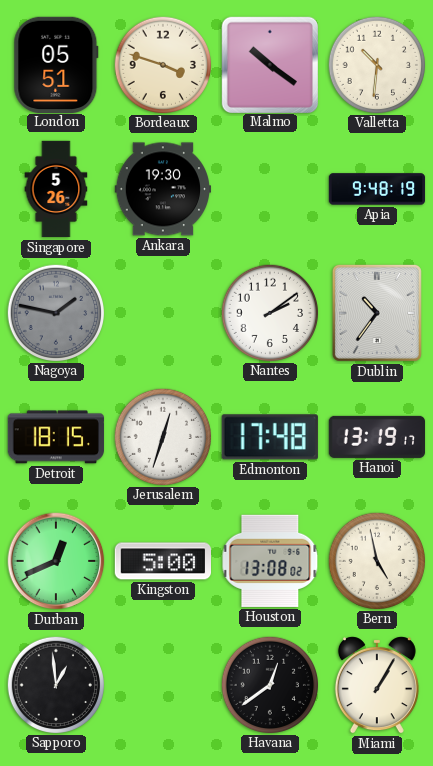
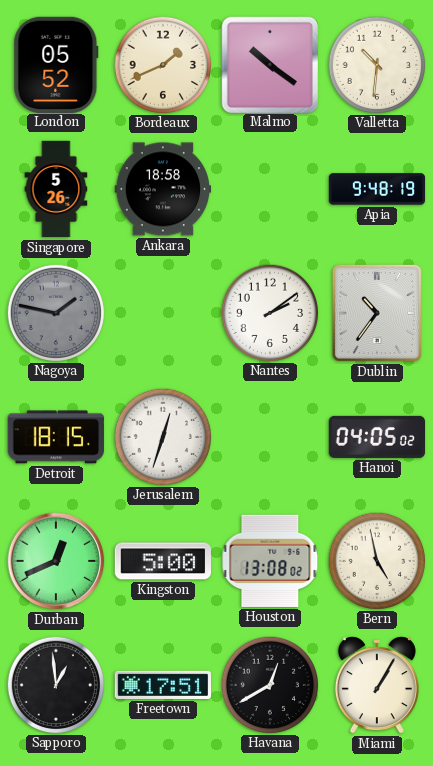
London: 05:51 -> 05:52
Bordeaux: 3:48 -> 1:41
Ankara: 19:30 -> 18:58
Edmonton: 17:48 -> none
Hanoi: 13:19 -> 04:05
Freetown: none -> 17:51
Havana: 12:39 -> 12:40
